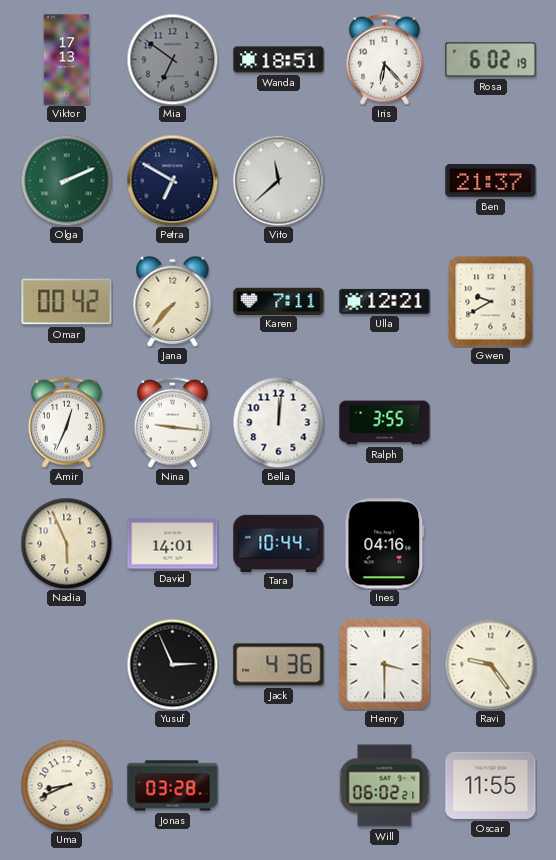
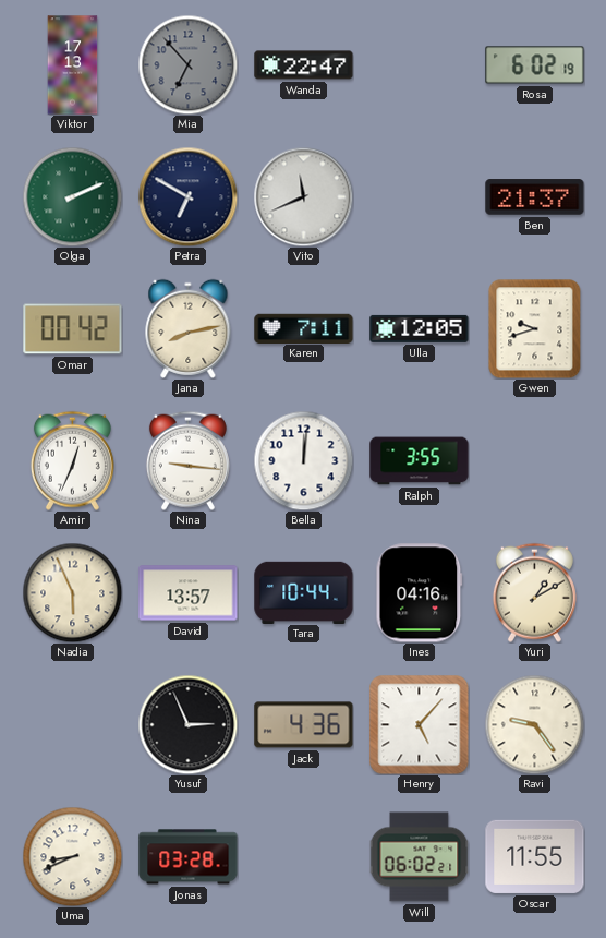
Mia: 6:51 -> 6:53
Wanda: 18:51 -> 22:47
Iris: 6:23 -> none
Vito: 11:38 -> 11:41
Jana: 7:37 -> 8:13
Ulla: 12:21 -> 12:05
Gwen: 9:40 -> 9:42
David: 14:01 -> 13:57
Yuri: none -> 1:10
Henry: 3:30 -> 5:07
